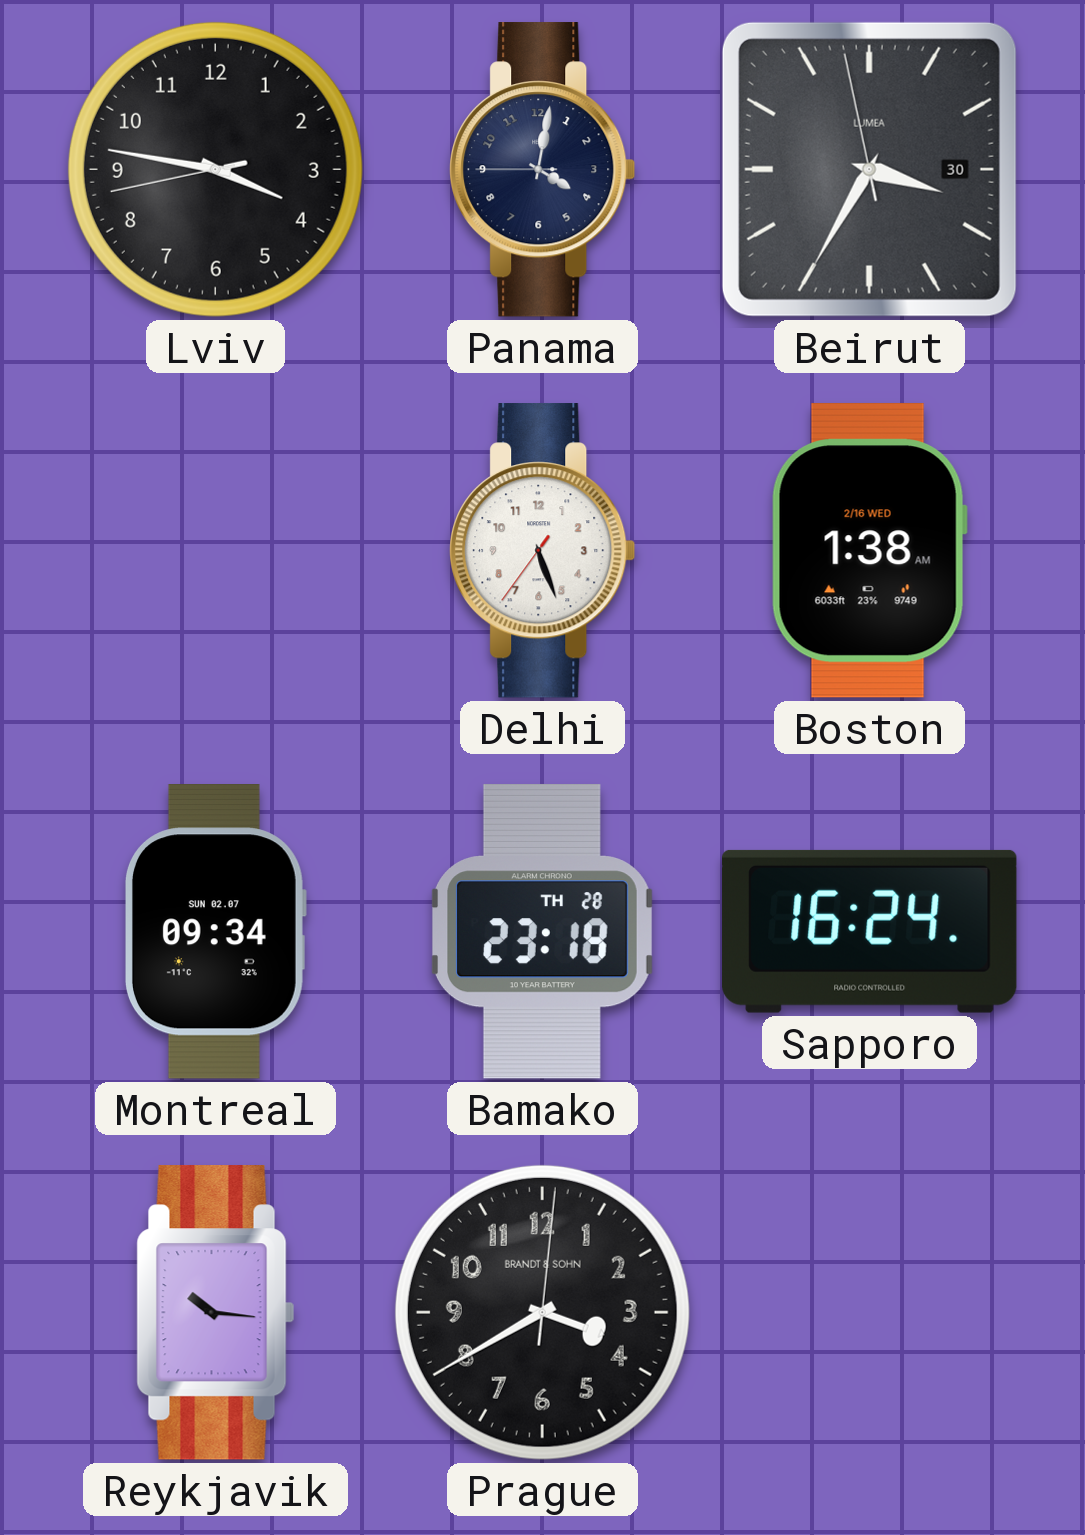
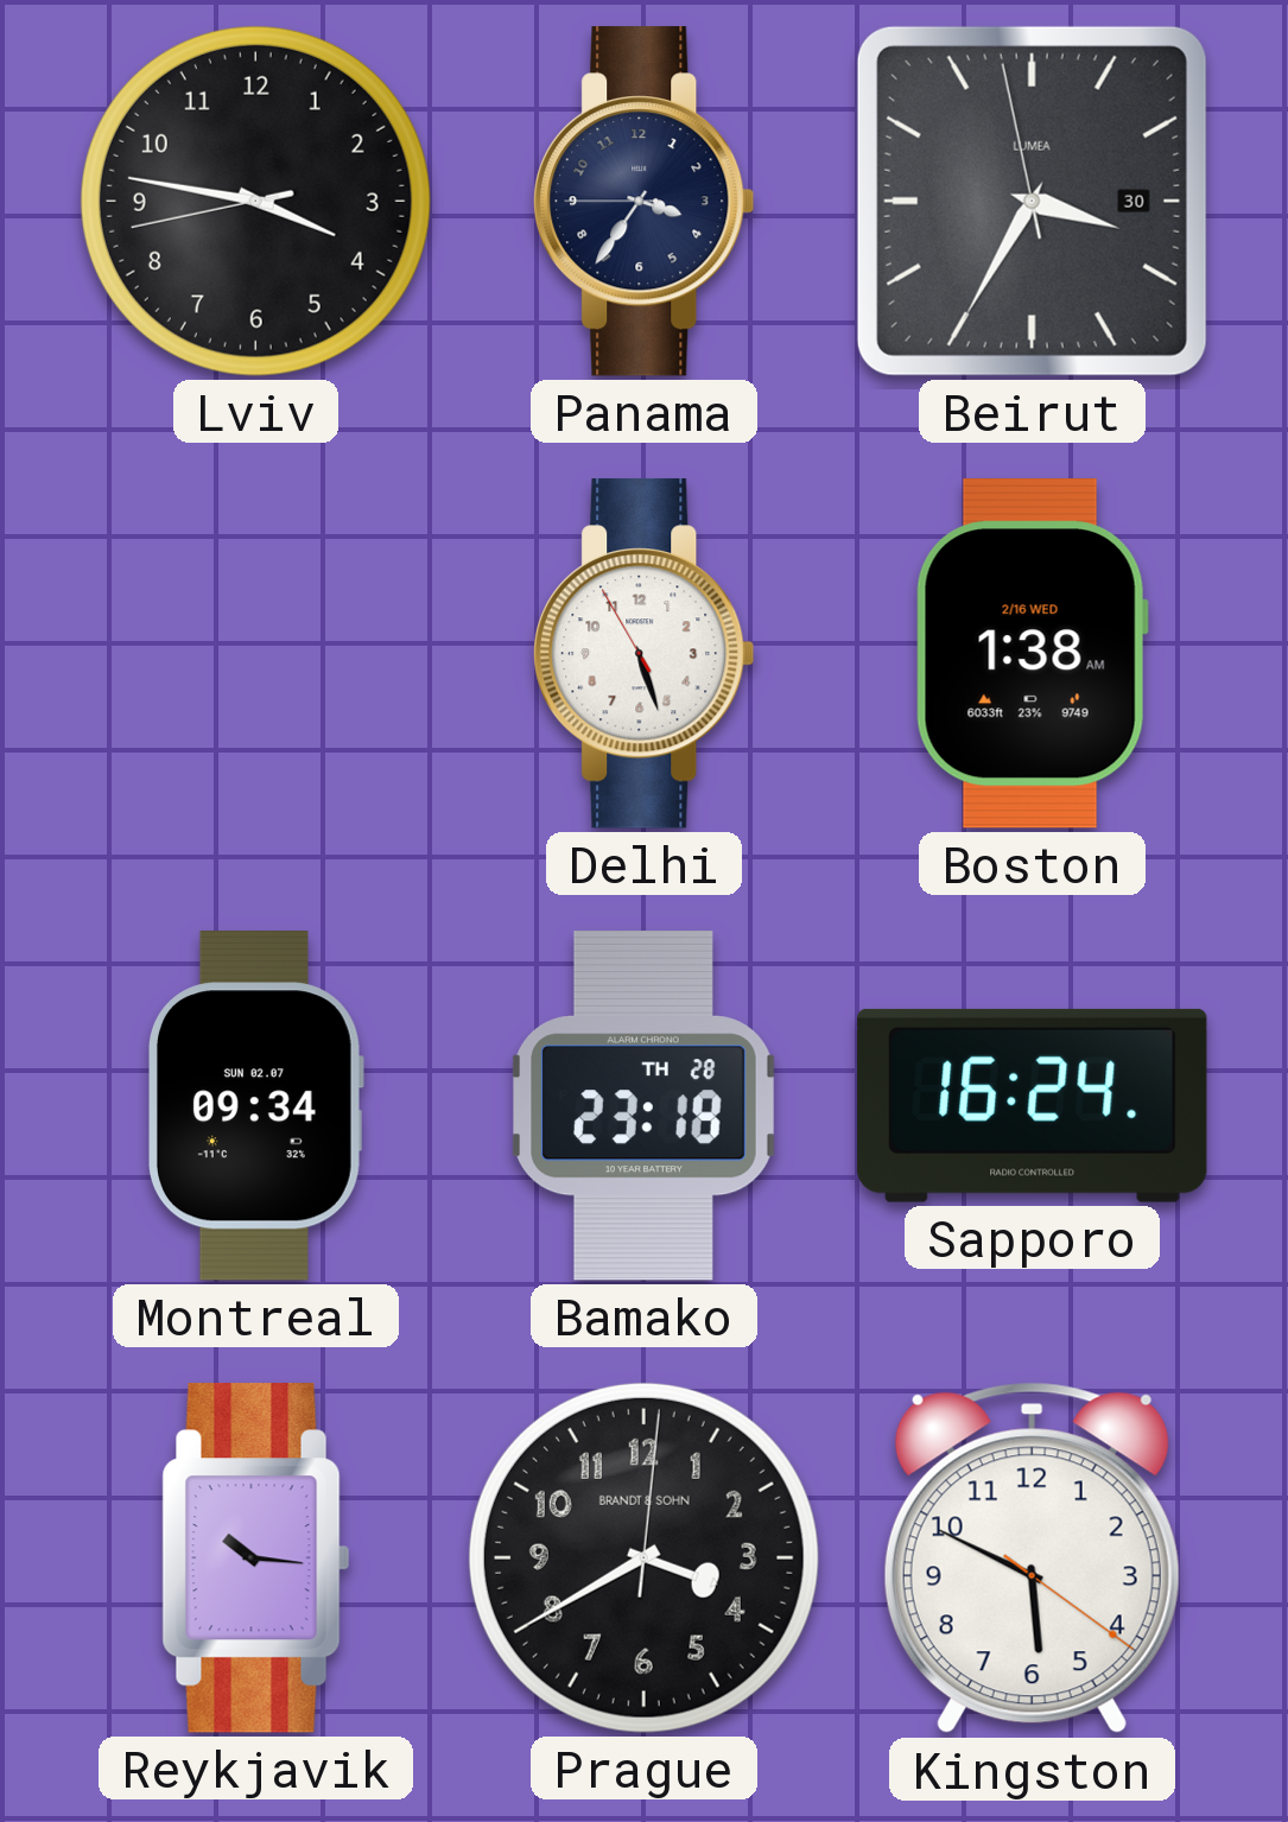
Panama: 4:01 -> 3:35
Delhi: 5:26:36 -> 5:26:55
Kingston: none -> 5:49
